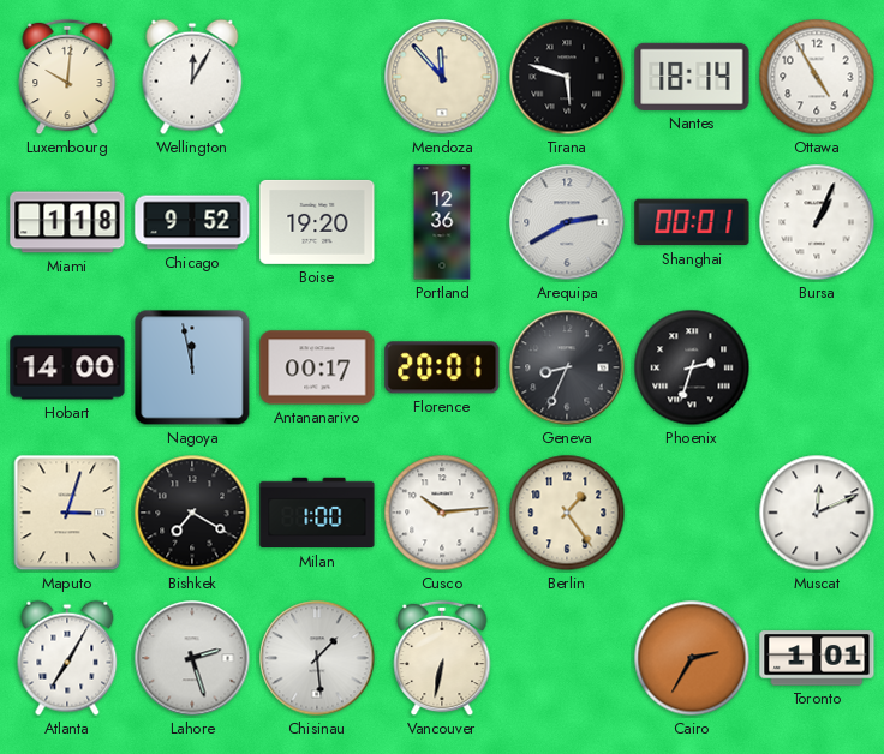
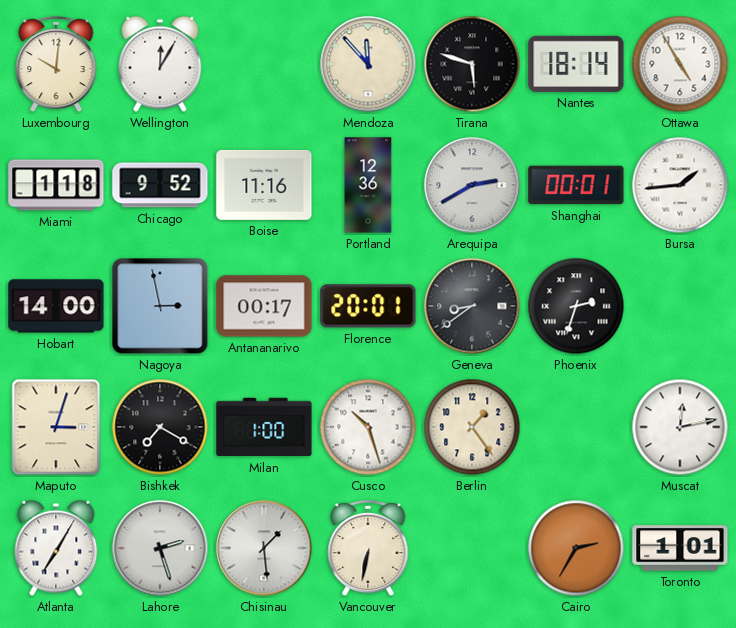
Boise: 19:20 -> 11:16
Bursa: 1:04 -> 1:44
Nagoya: 11:58 -> 2:58
Geneva: 8:34 -> 8:39
Cusco: 10:14 -> 10:27
Muscat: 12:11 -> 12:13
